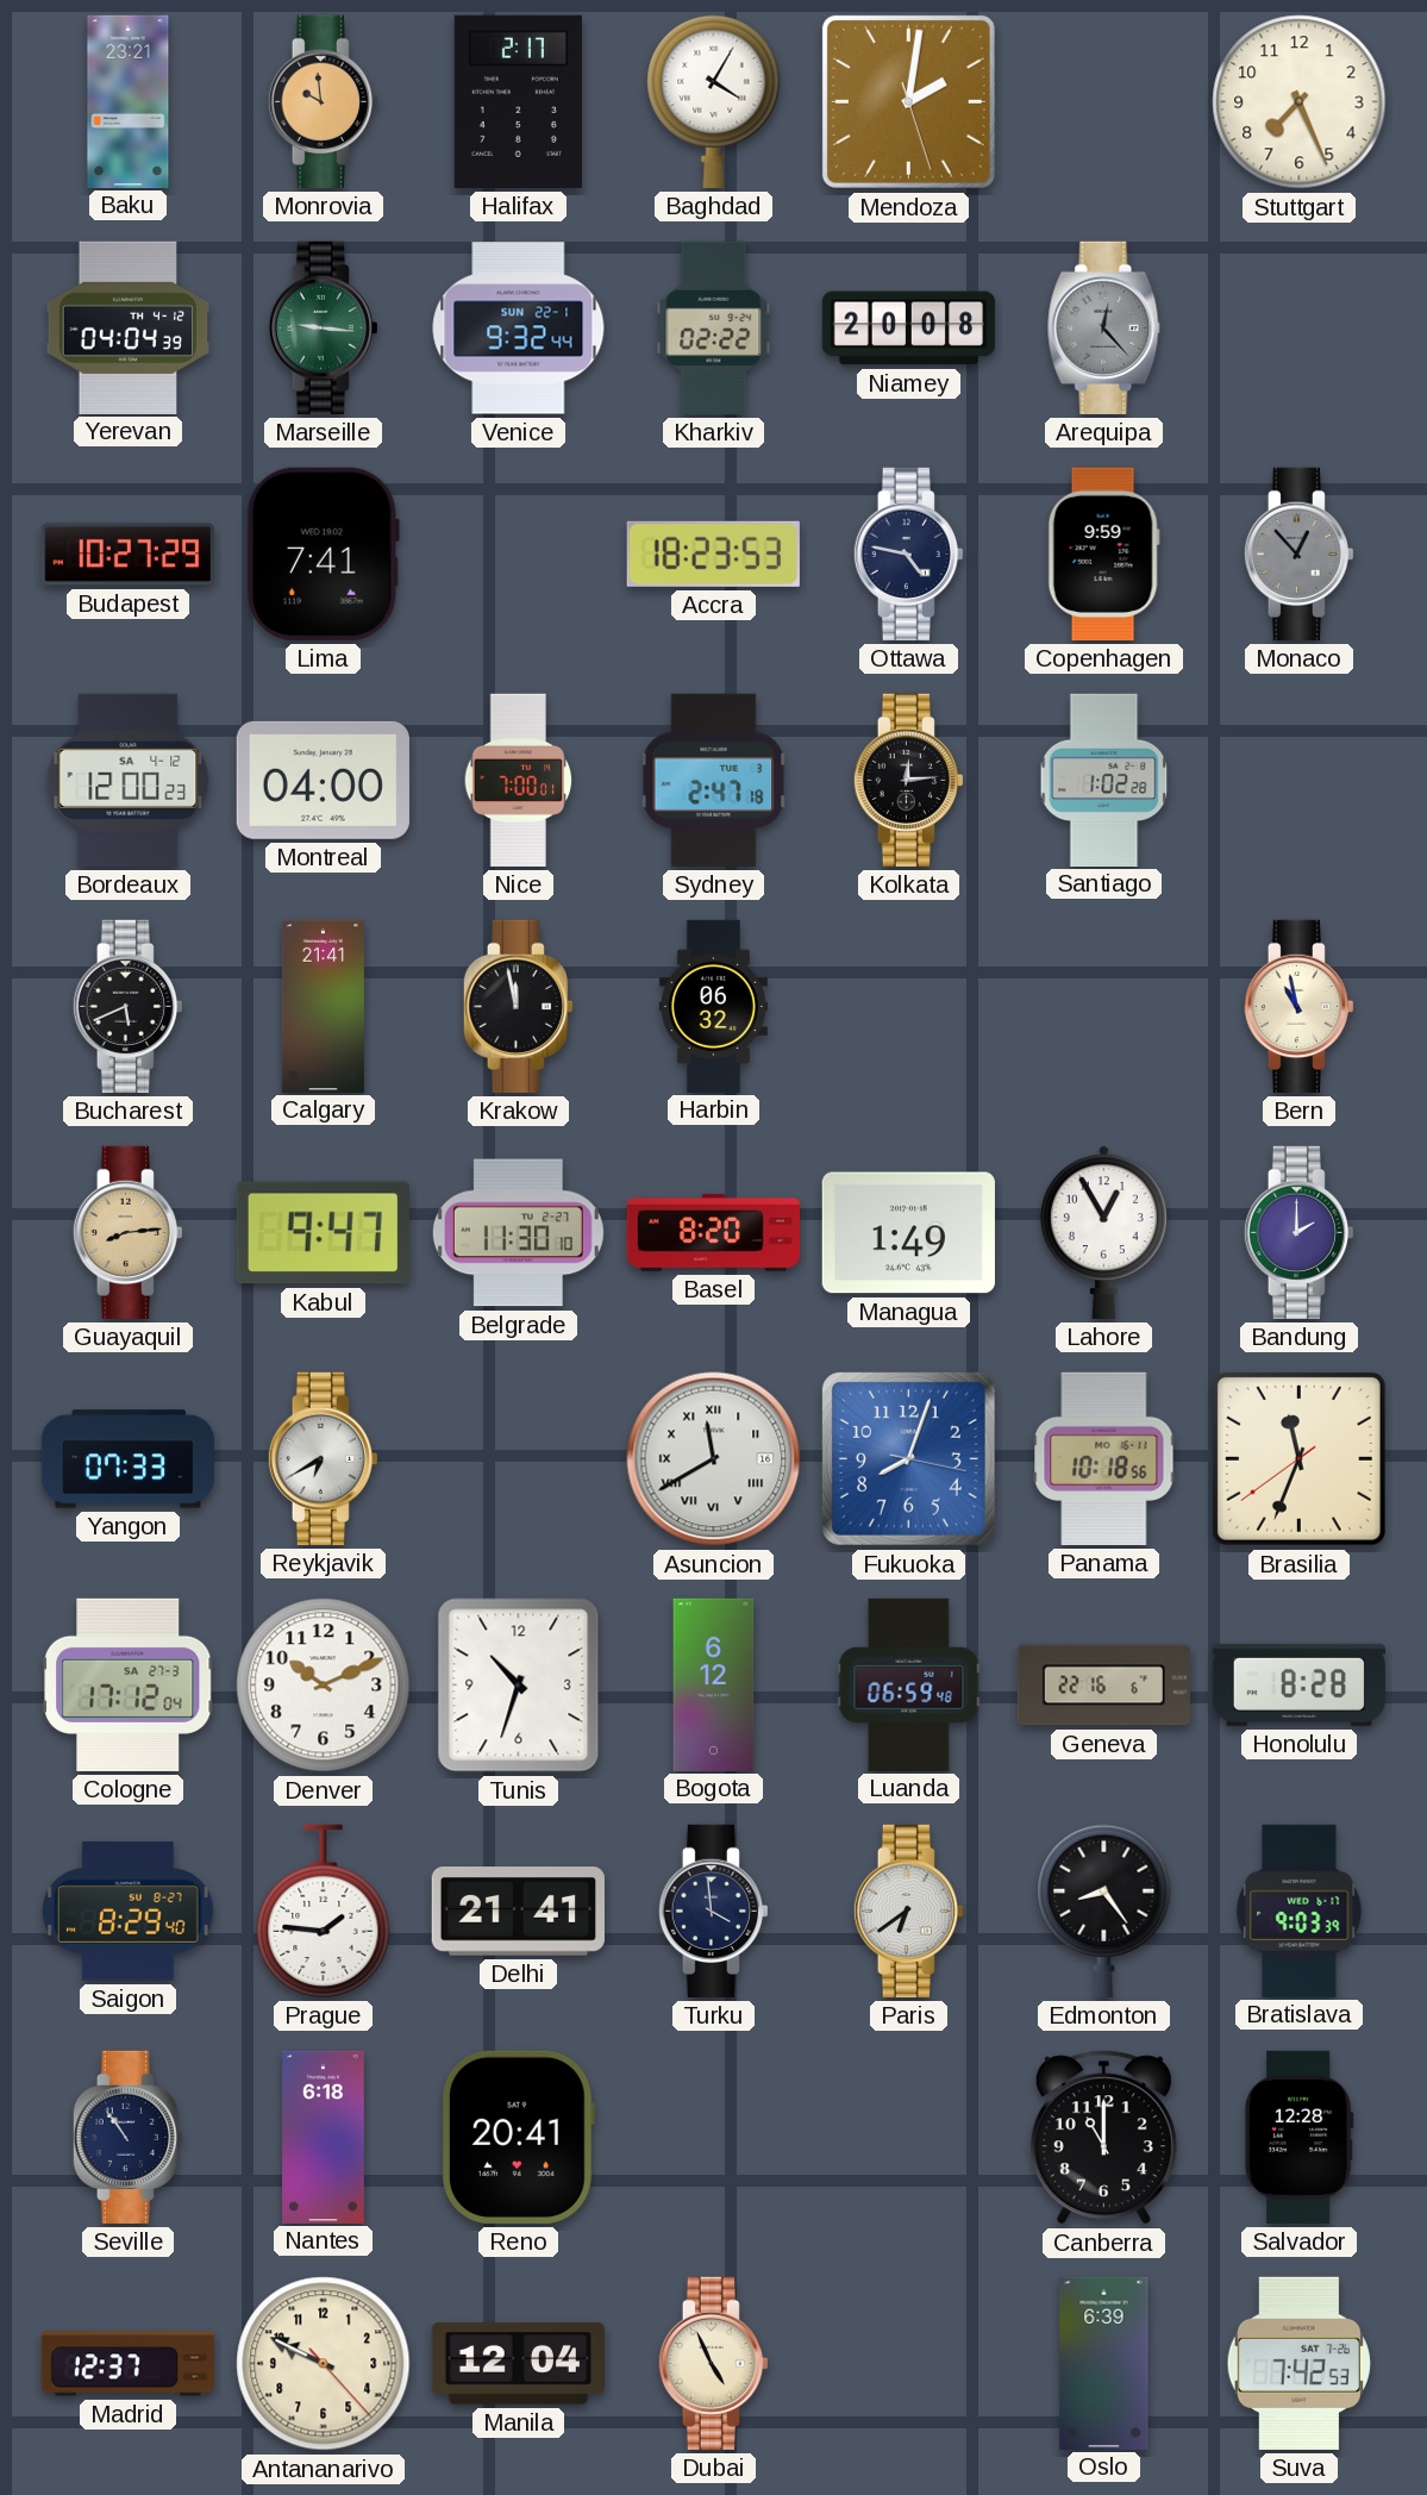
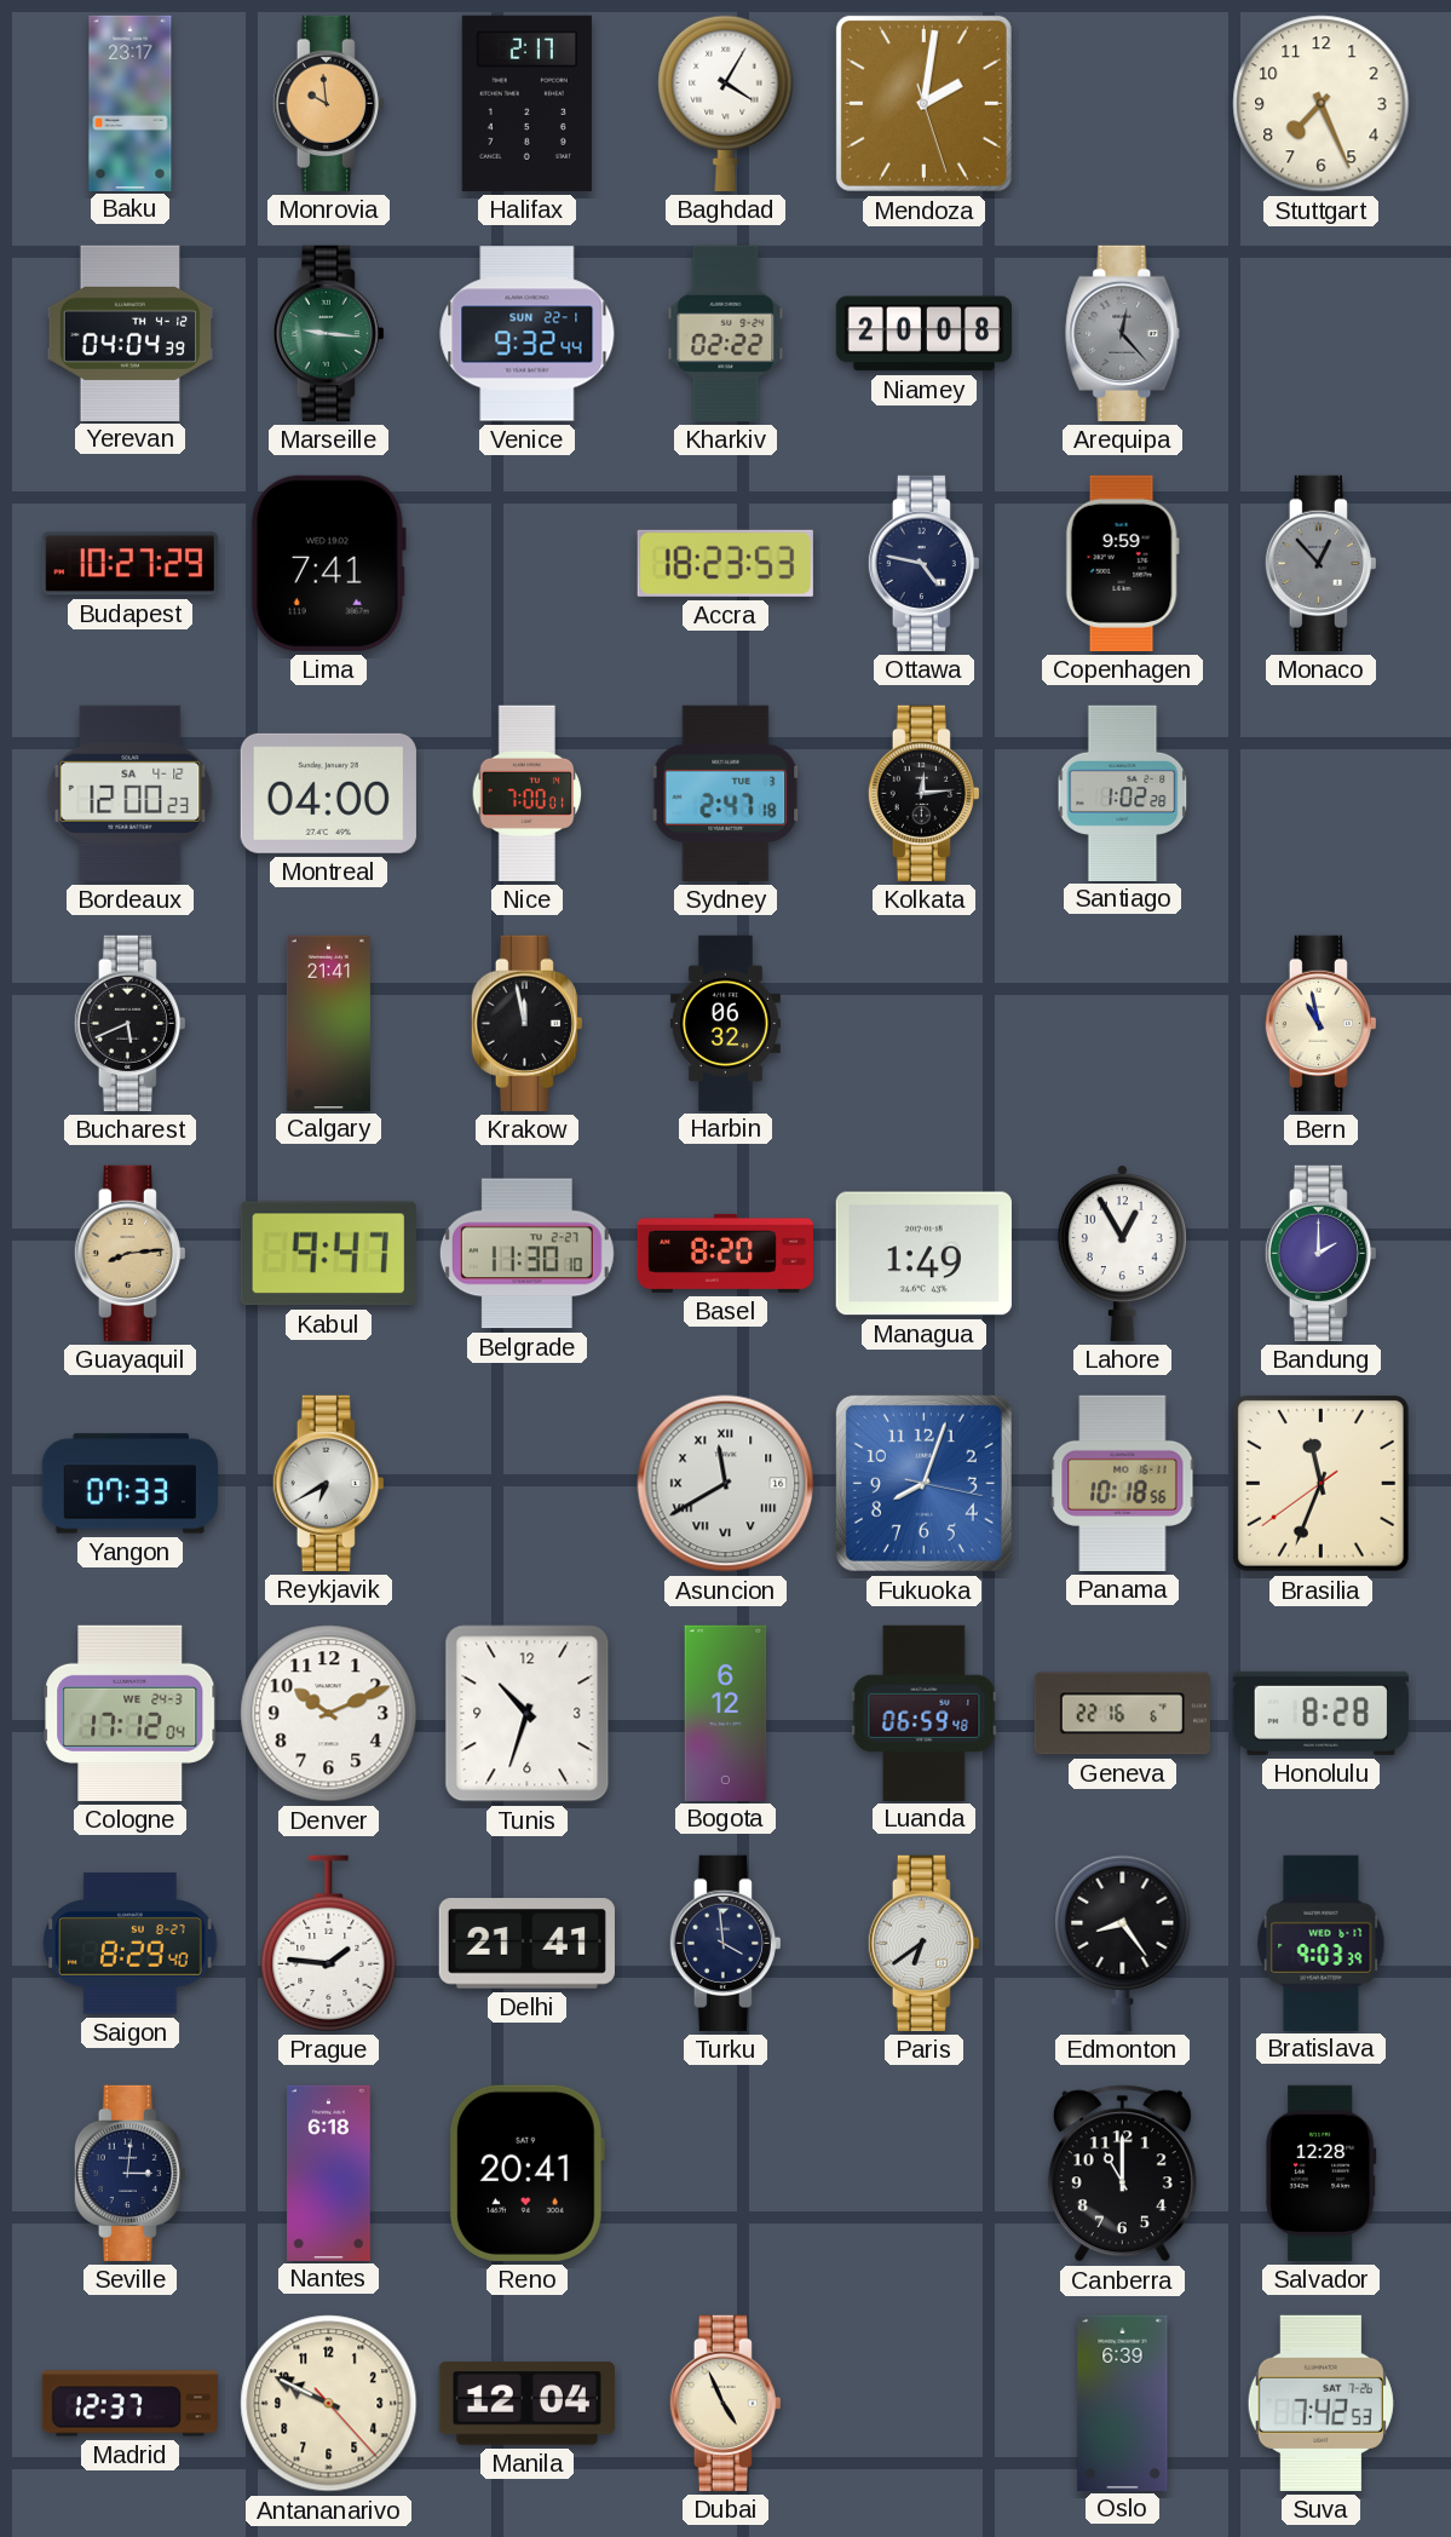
Baku: 23:21 -> 23:17
Cologne date: SA 27-3 -> WE 24-3
Seville: 10:54 -> 3:01
